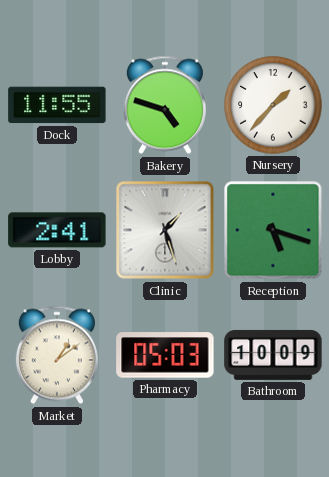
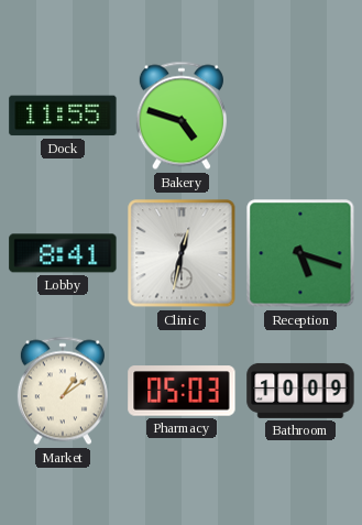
Nursery: 1:37 -> none
Lobby: 2:41 -> 8:41
Clinic: 1:27 -> 12:32
